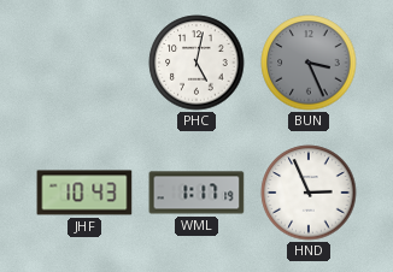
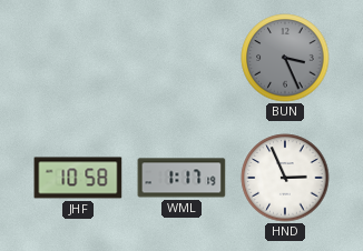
PHC: 5:02 -> none
JHF: 10:43 -> 10:58
